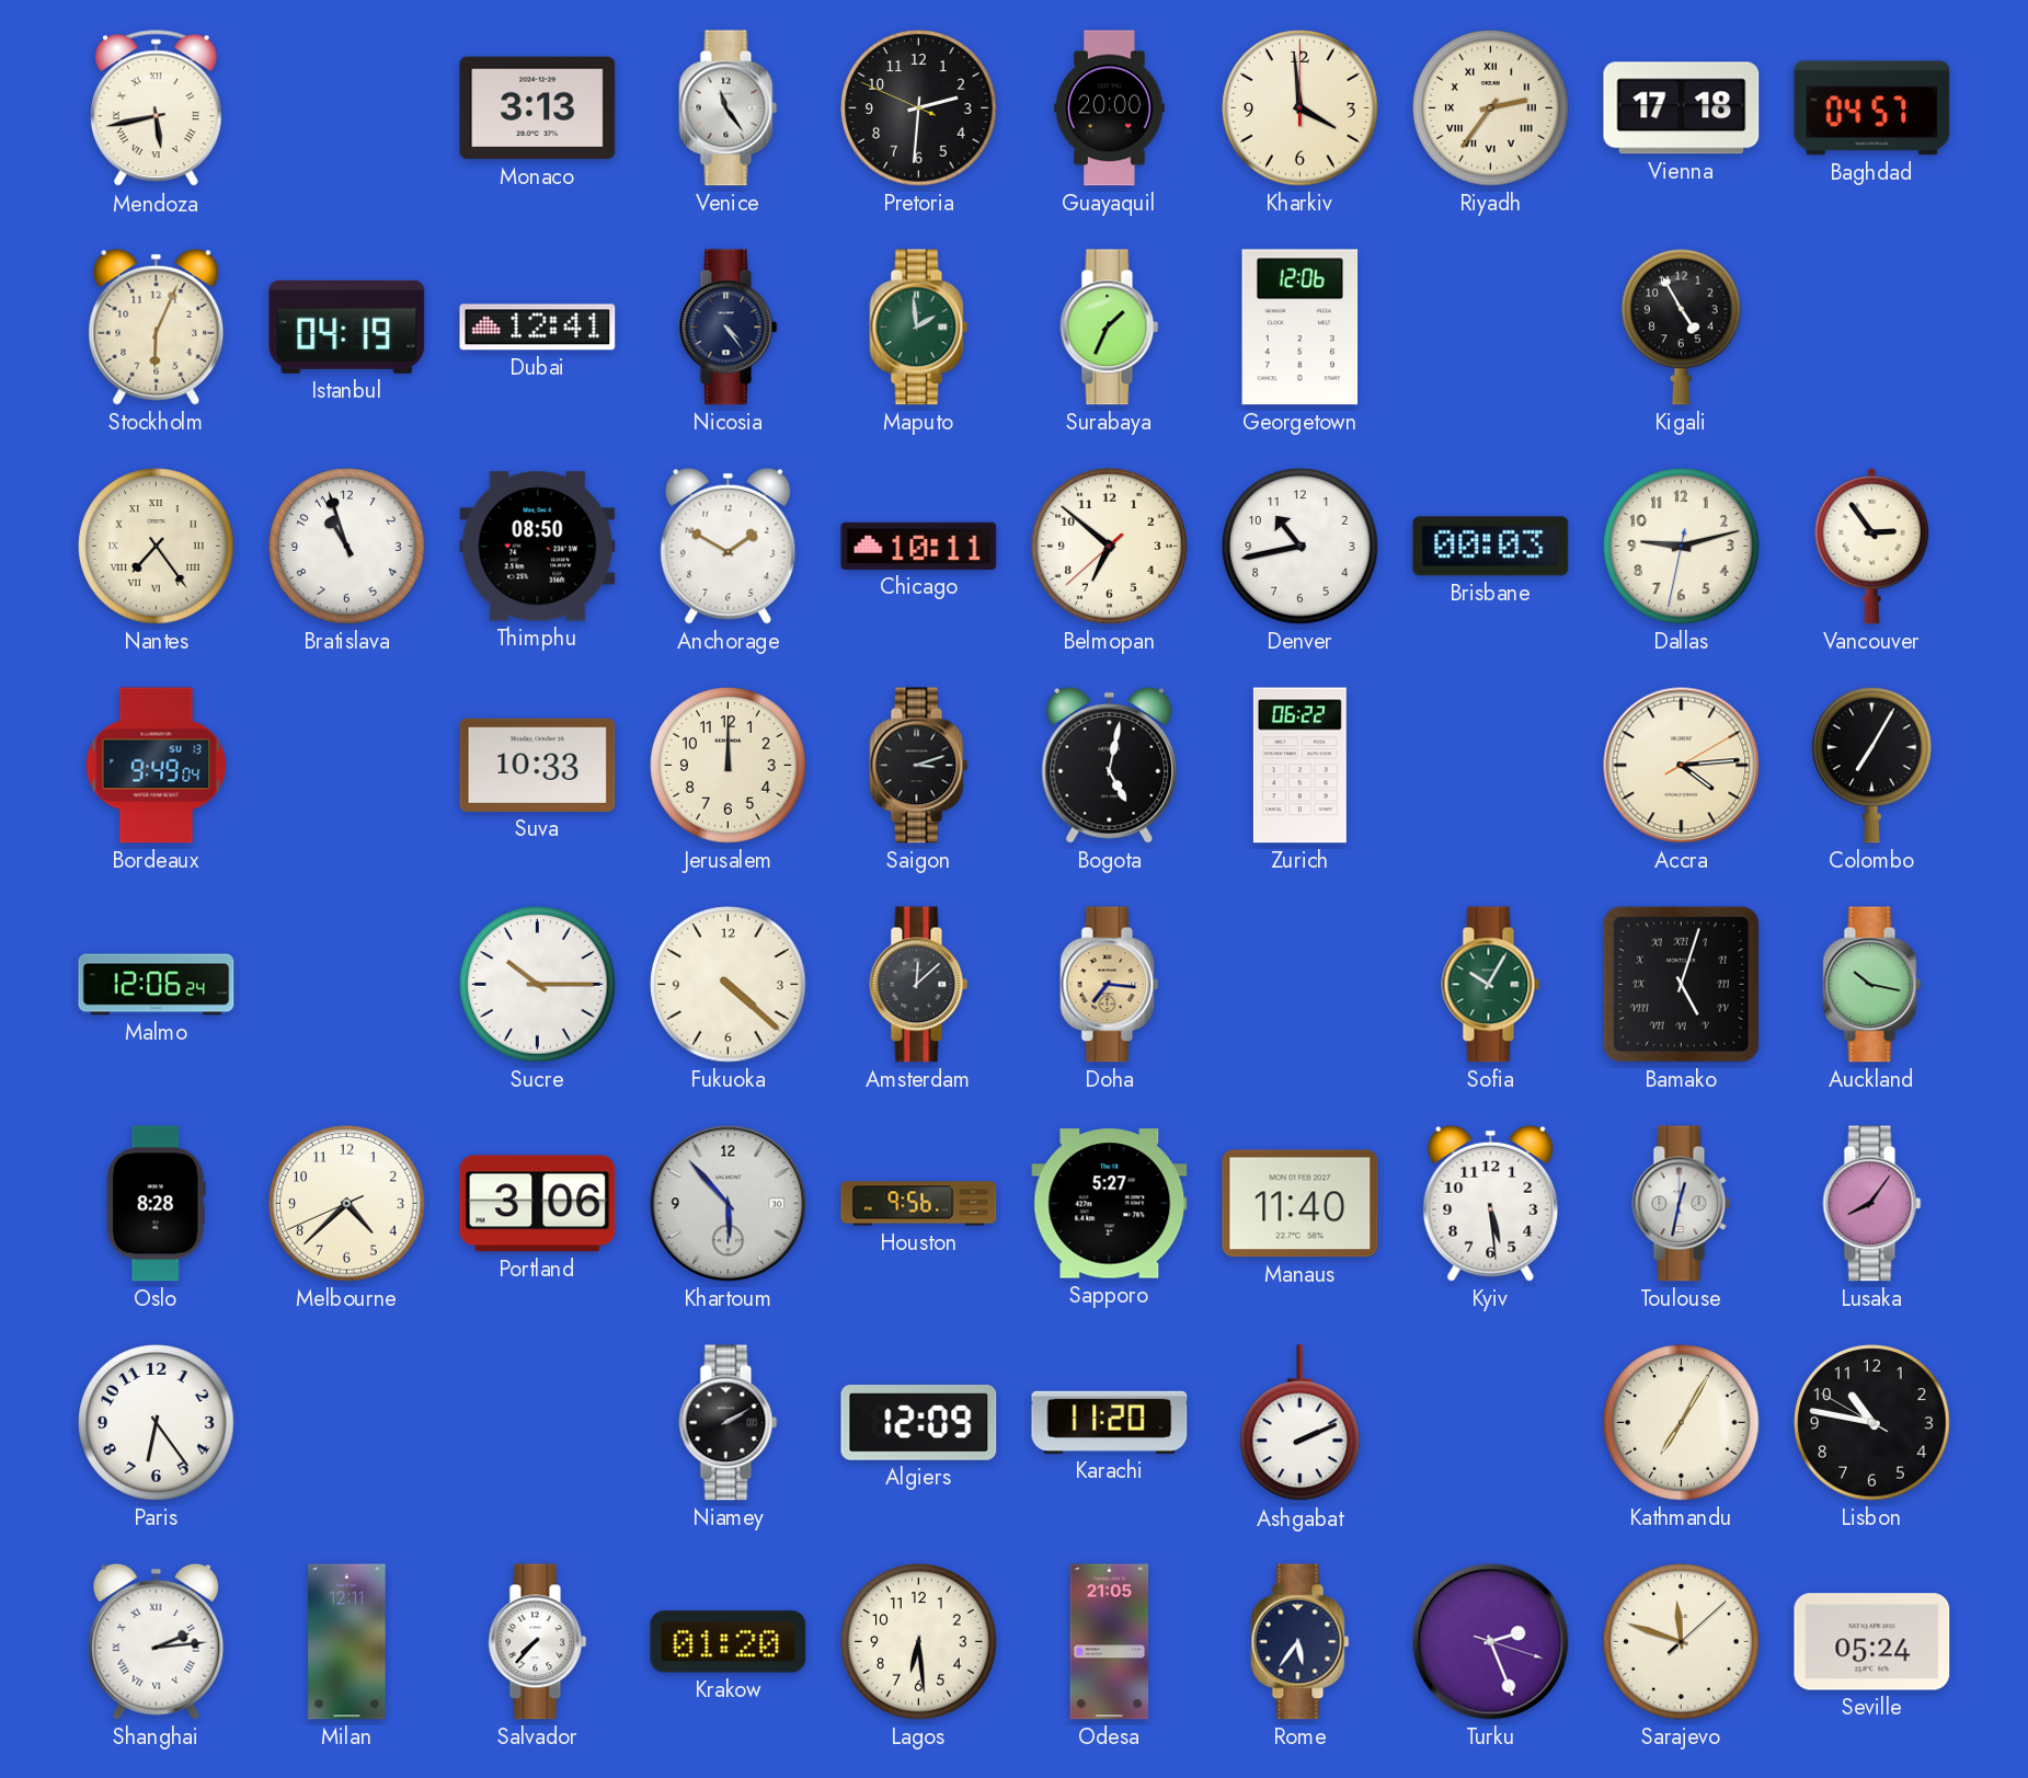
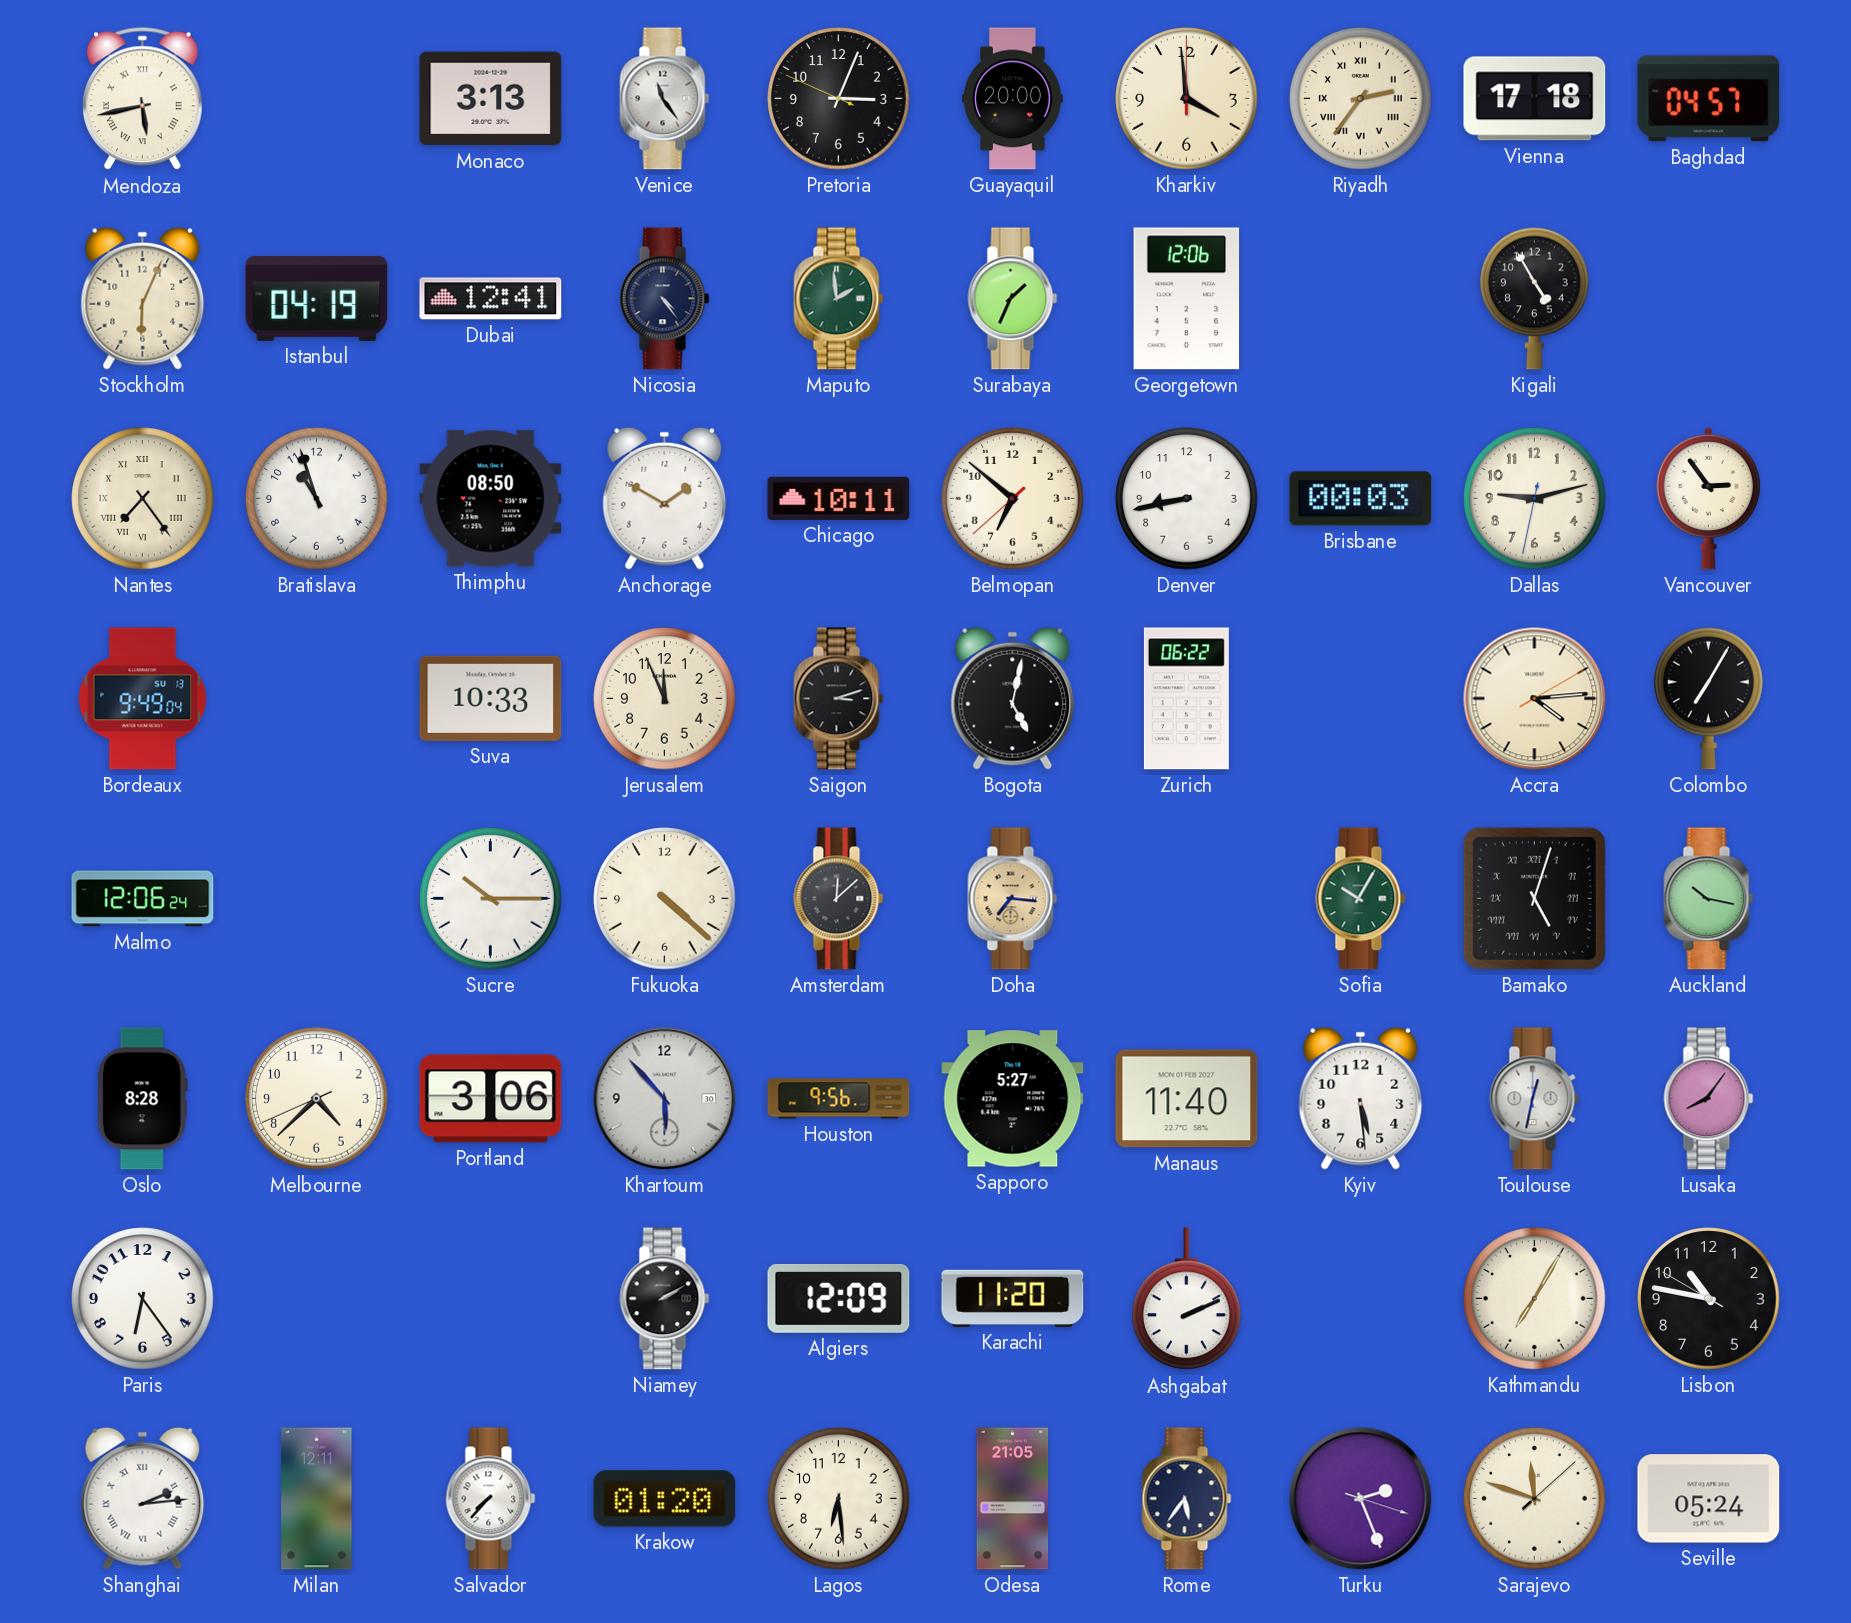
Pretoria: 2:30 -> 3:03
Denver: 10:43 -> 8:43
Jerusalem: 12:00 -> 11:56
